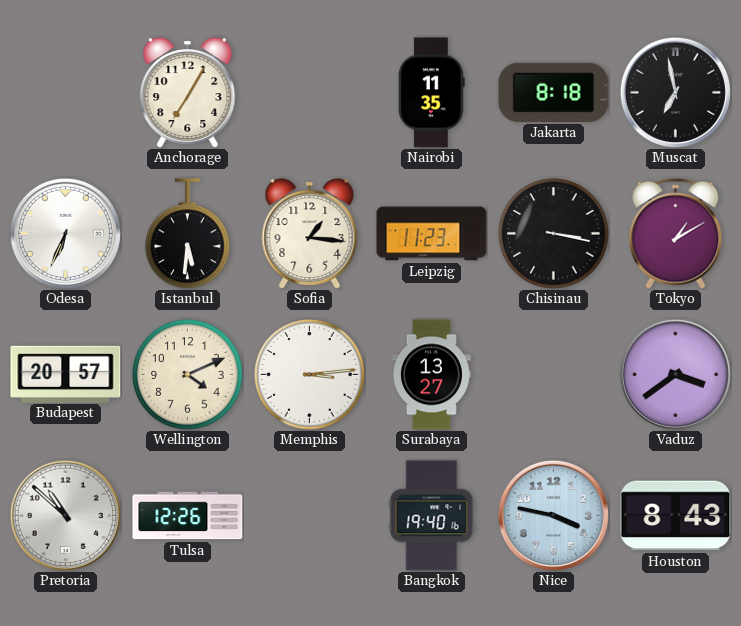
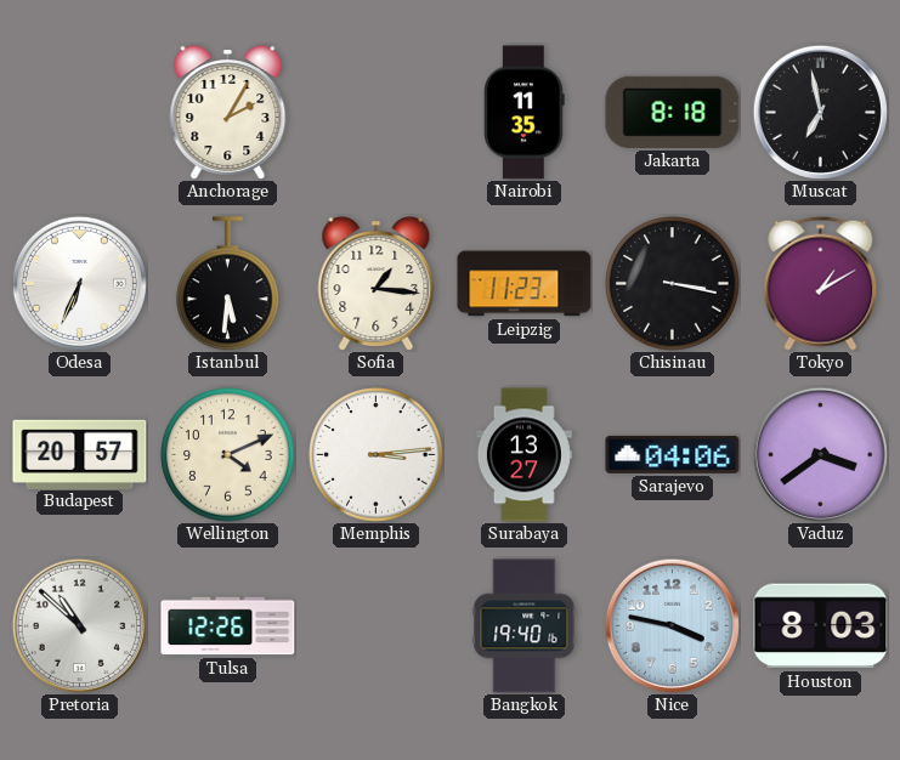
Anchorage: 7:05 -> 2:05
Sarajevo: none -> 04:06
Houston: 8:43 -> 8:03
